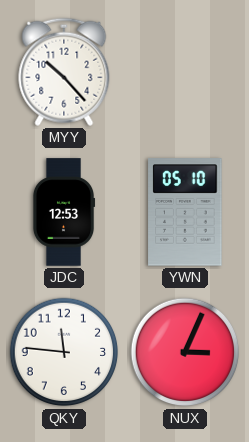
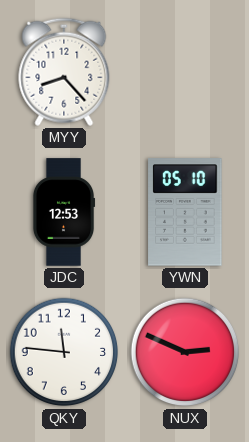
MYY: 10:23 -> 8:23
NUX: 3:04 -> 2:49
